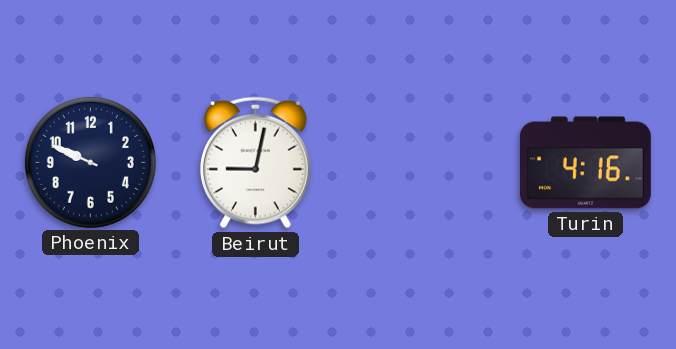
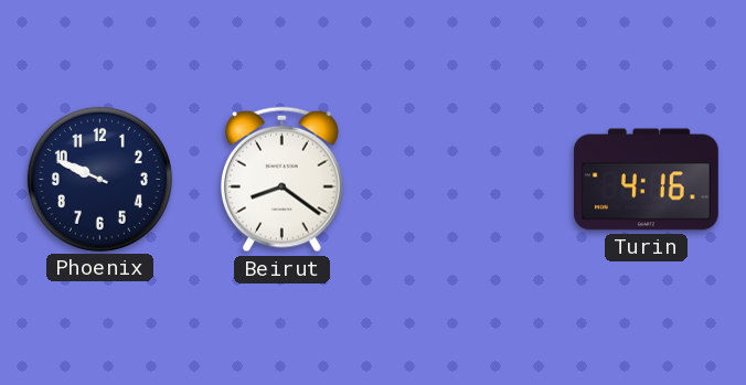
Beirut: 9:02 -> 8:21
